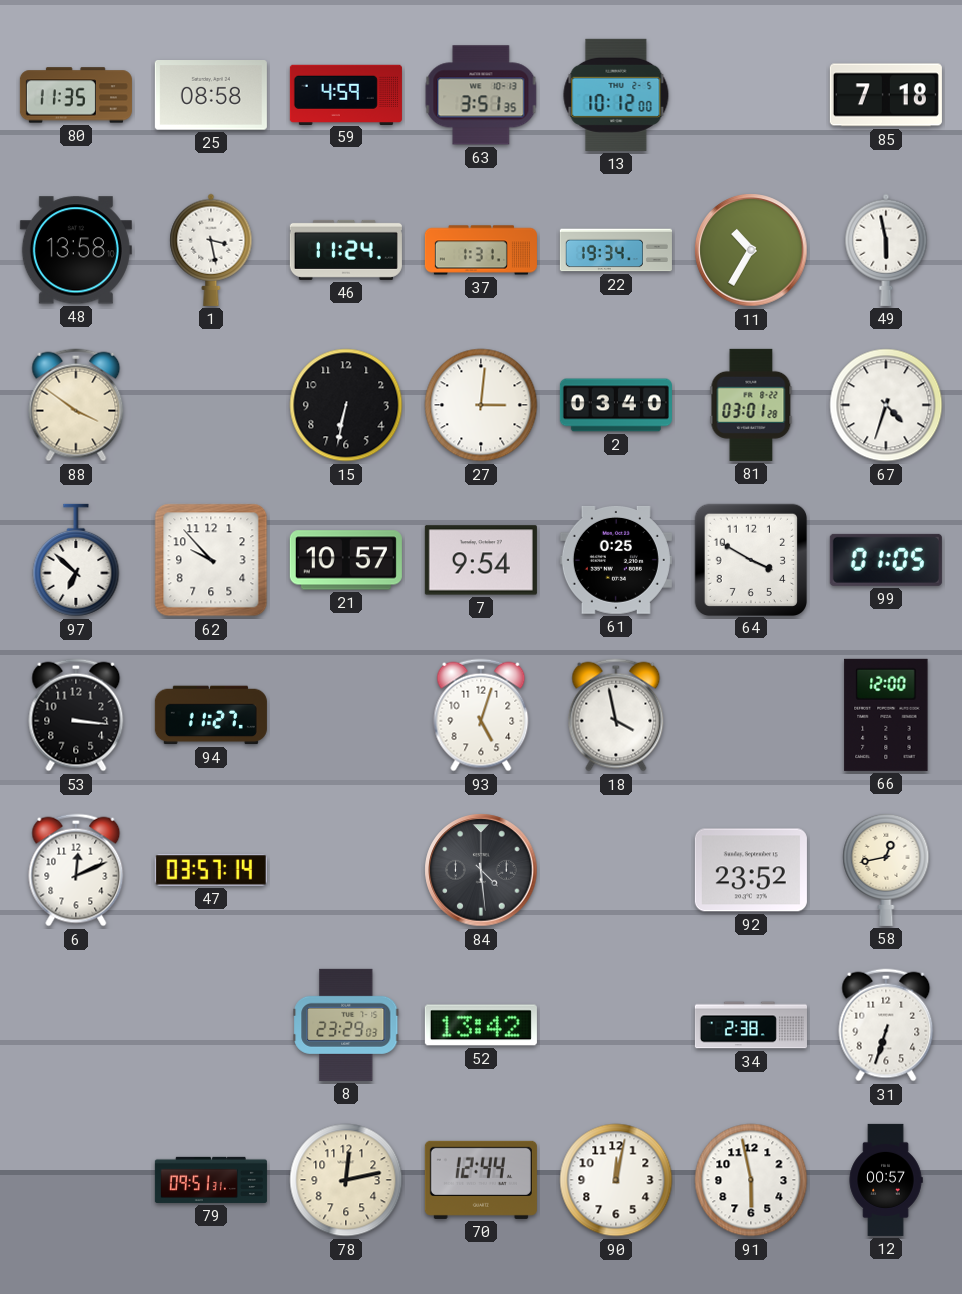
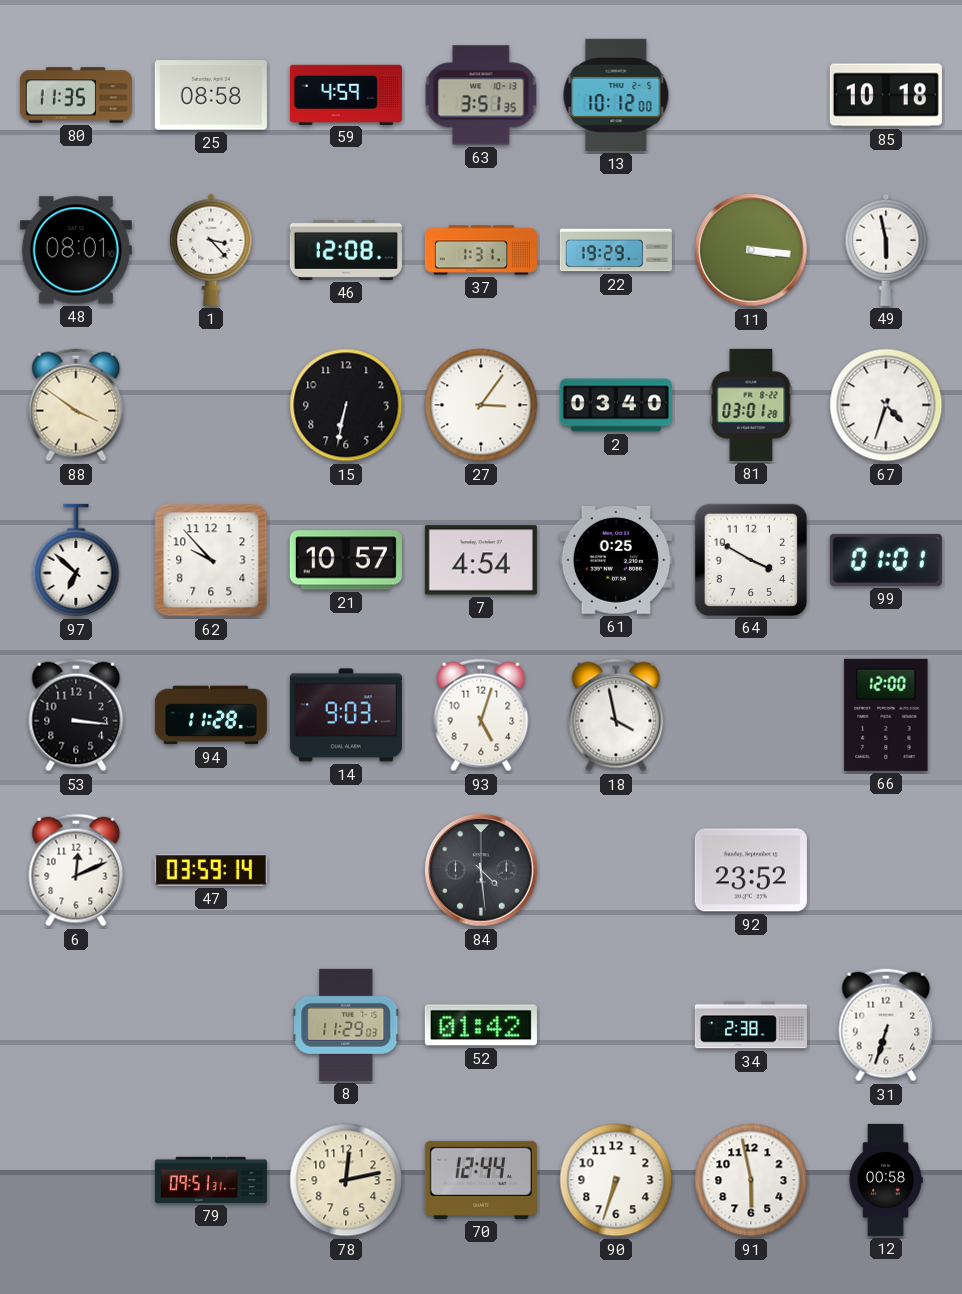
85: 7:18 -> 10:18
48: 13:58 -> 08:01
1: 3:28 -> 3:23
46: 11:24 -> 12:08
22: 19:34 -> 19:29
11: 10:35 -> 3:16
27: 3:01 -> 3:06
7: 9:54 -> 4:54
99: 01:05 -> 01:01
94: 11:27 -> 11:28
14: none -> 9:03
47: 03:57 -> 03:59
58: 12:43 -> none
8: 23:29 -> 11:29
52: 13:42 -> 01:42
90: 12:02 -> 6:33
12: 00:57 -> 00:58
